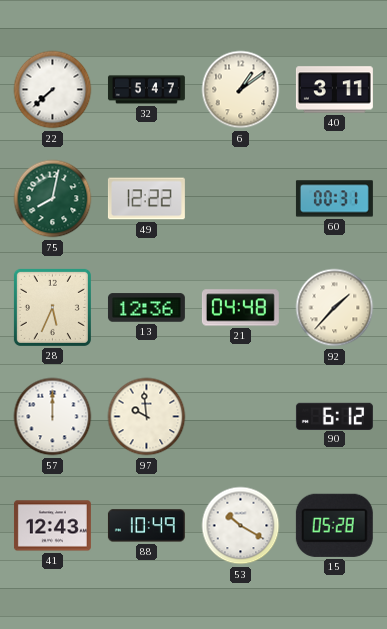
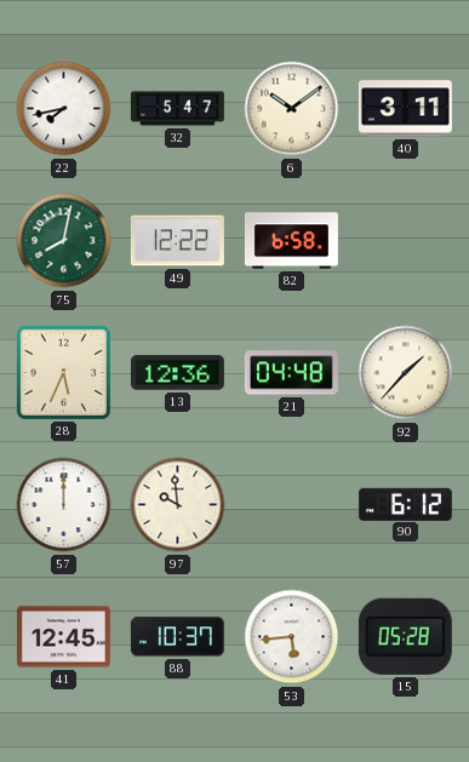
22: 7:38 -> 7:43
6: 1:09 -> 10:09
82: none -> 6:58
60: 00:31 -> none
41: 12:43 -> 12:45
88: 10:49 -> 10:37
53: 10:20 -> 5:44
